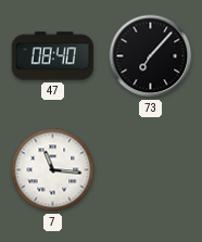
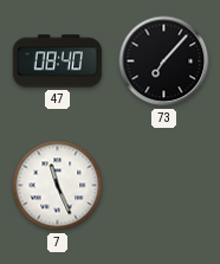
7: 11:16 -> 11:26
